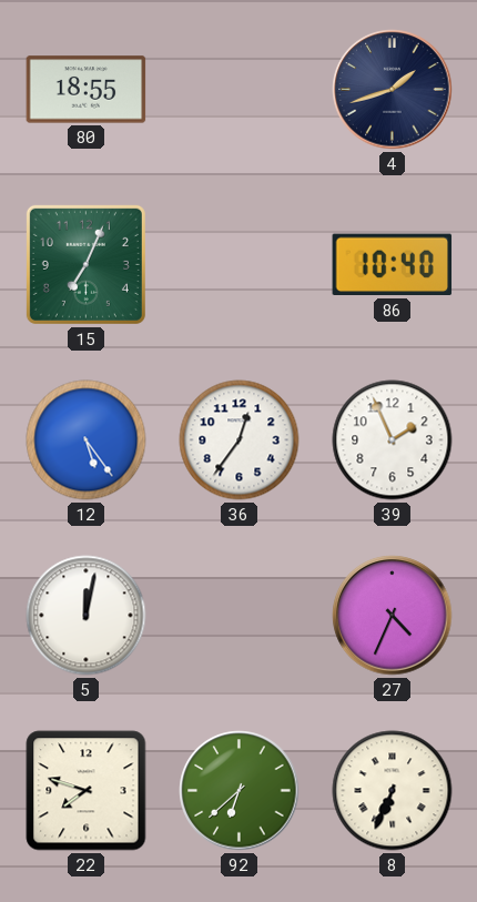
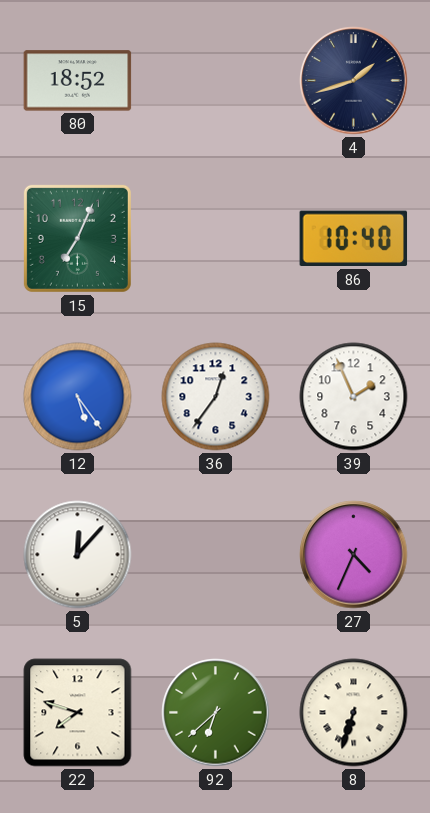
80: 18:55 -> 18:52
5: 12:02 -> 12:07
8: 6:34 -> 6:33
